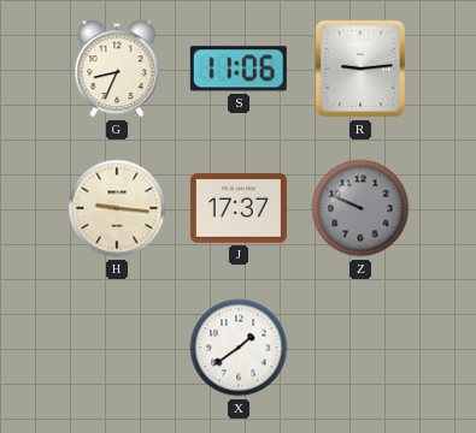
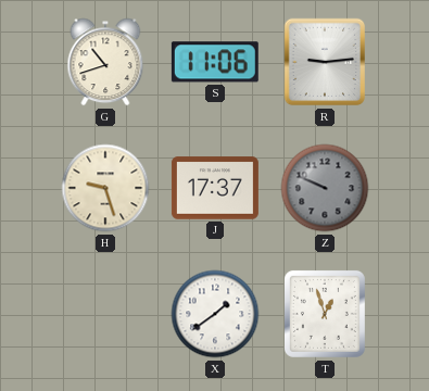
G: 8:34 -> 10:42
H: 9:16 -> 9:27
T: none -> 12:57
